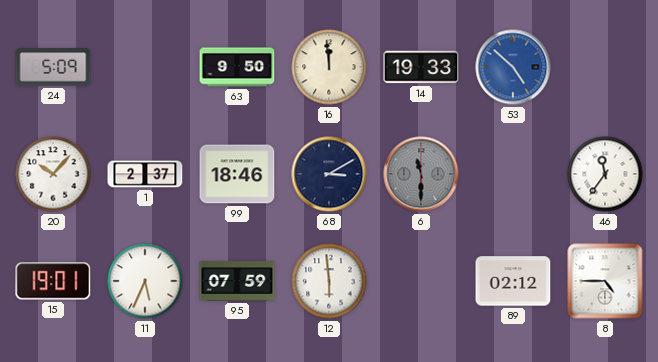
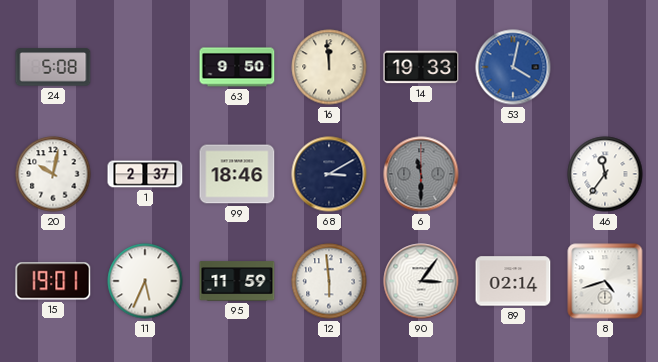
24: 5:09 -> 5:08
53: 4:52 -> 4:02
20: 10:07 -> 10:02
95: 07:59 -> 11:59
90: none -> 3:06
89: 02:12 -> 02:14
8: 4:45 -> 4:42
